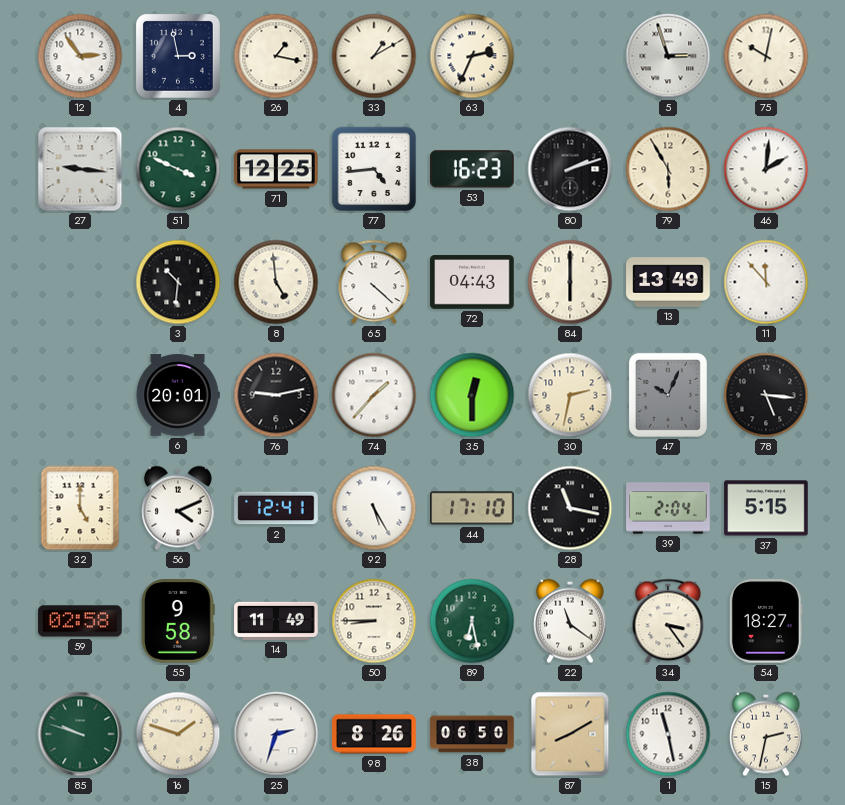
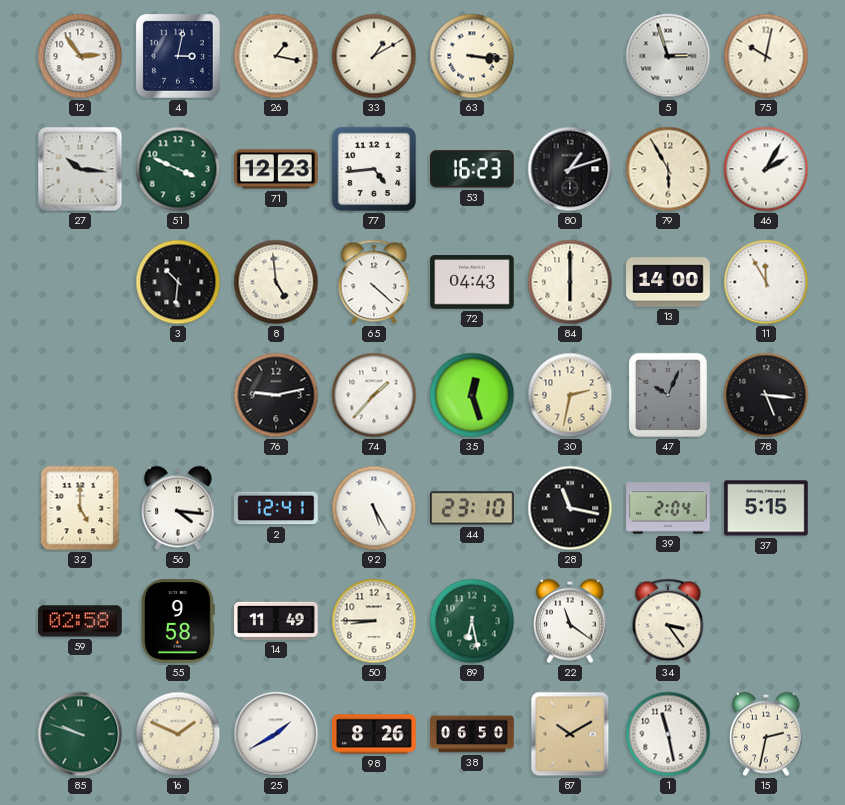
4: 2:58 -> 3:02
63: 2:34 -> 3:16
27: 9:16 -> 10:16
71: 12:25 -> 12:23
80: 2:12 -> 1:12
46: 2:01 -> 2:05
13: 13:49 -> 14:00
11: 11:53 -> 11:55
6: 20:01 -> none
35: 12:30 -> 12:27
56: 4:11 -> 4:16
44: 17:10 -> 23:10
54: 18:27 -> none
16: 1:48 -> 1:49
25: 2:33 -> 1:40
87: 8:10 -> 10:10
